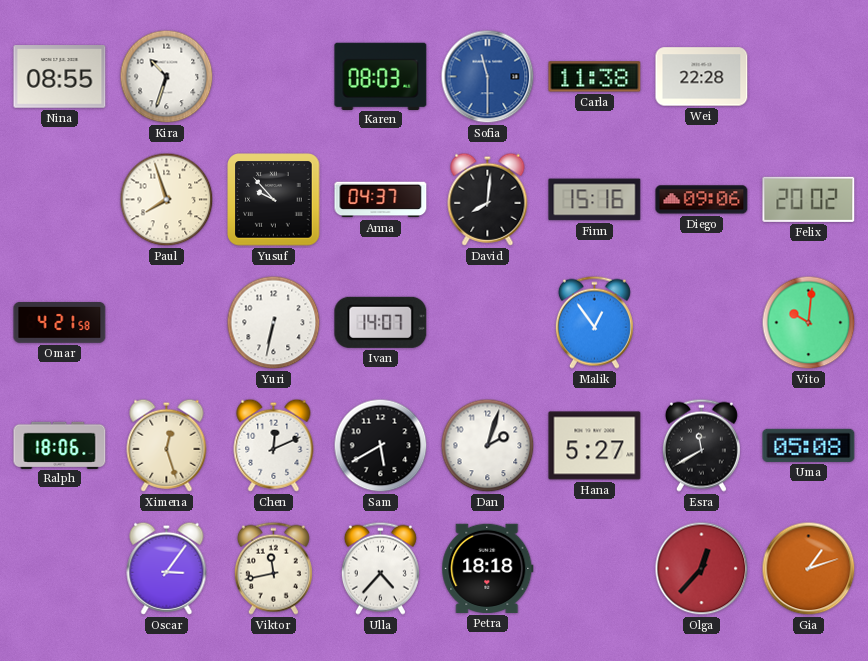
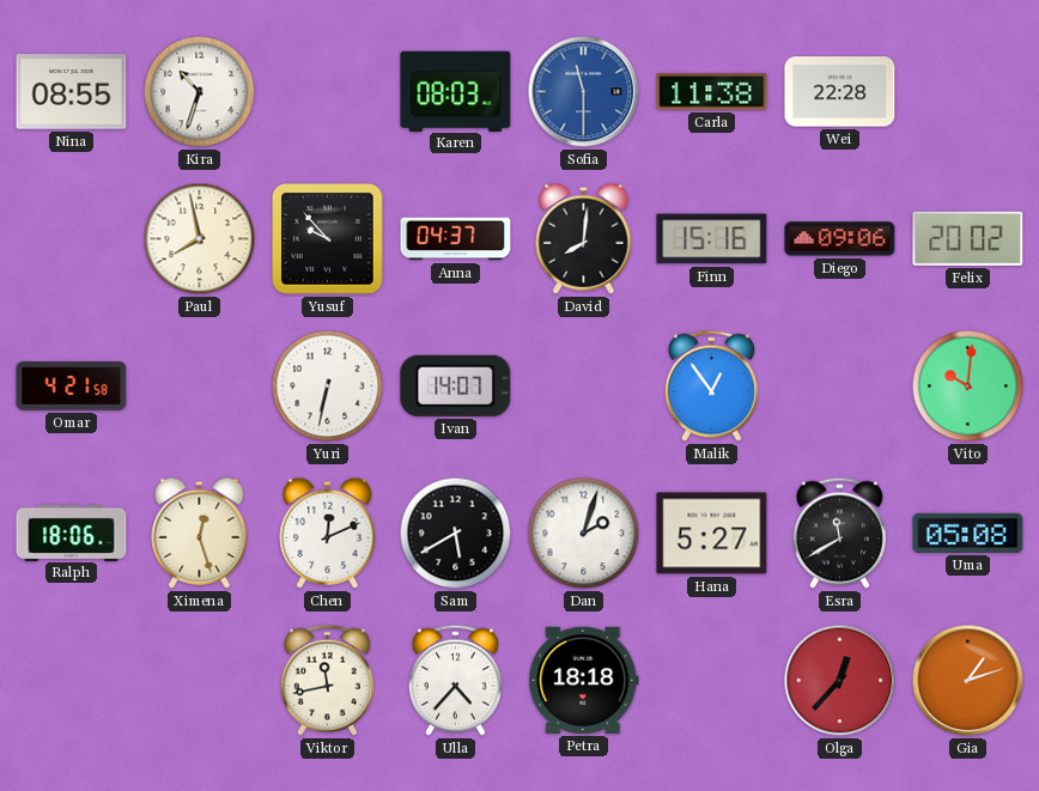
Paul: 7:57 -> 7:58
Oscar: 3:06 -> none
